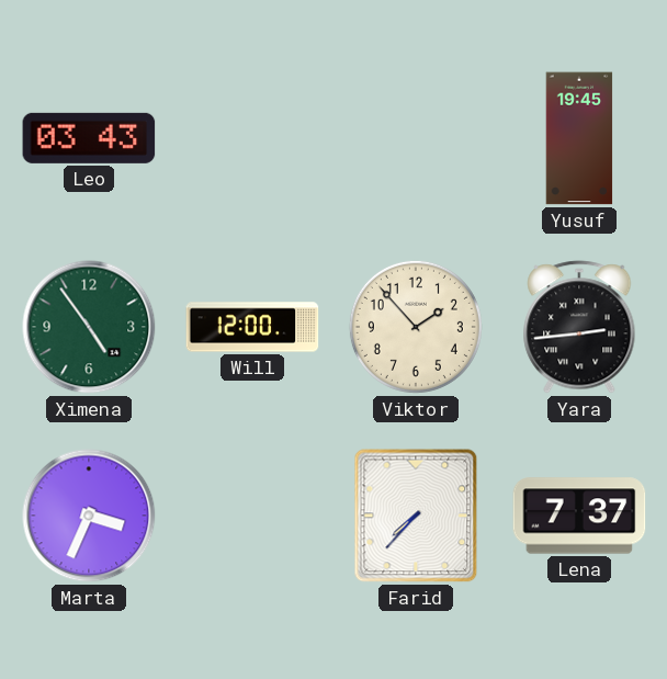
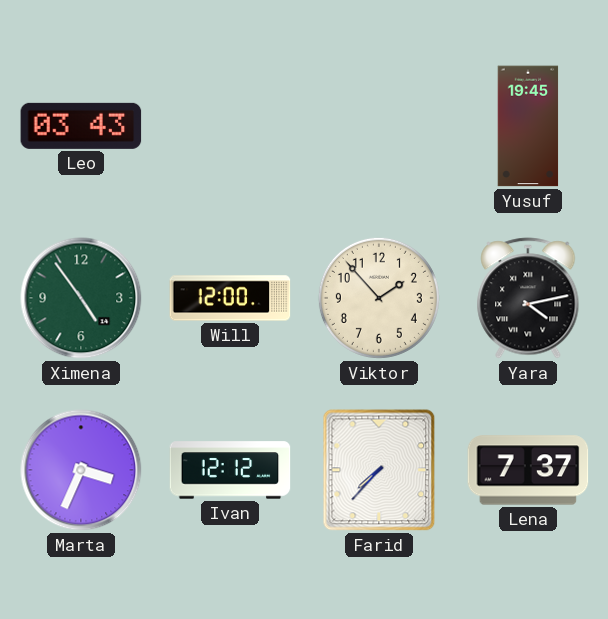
Yara: 2:44 -> 4:13
Ivan: none -> 12:12
